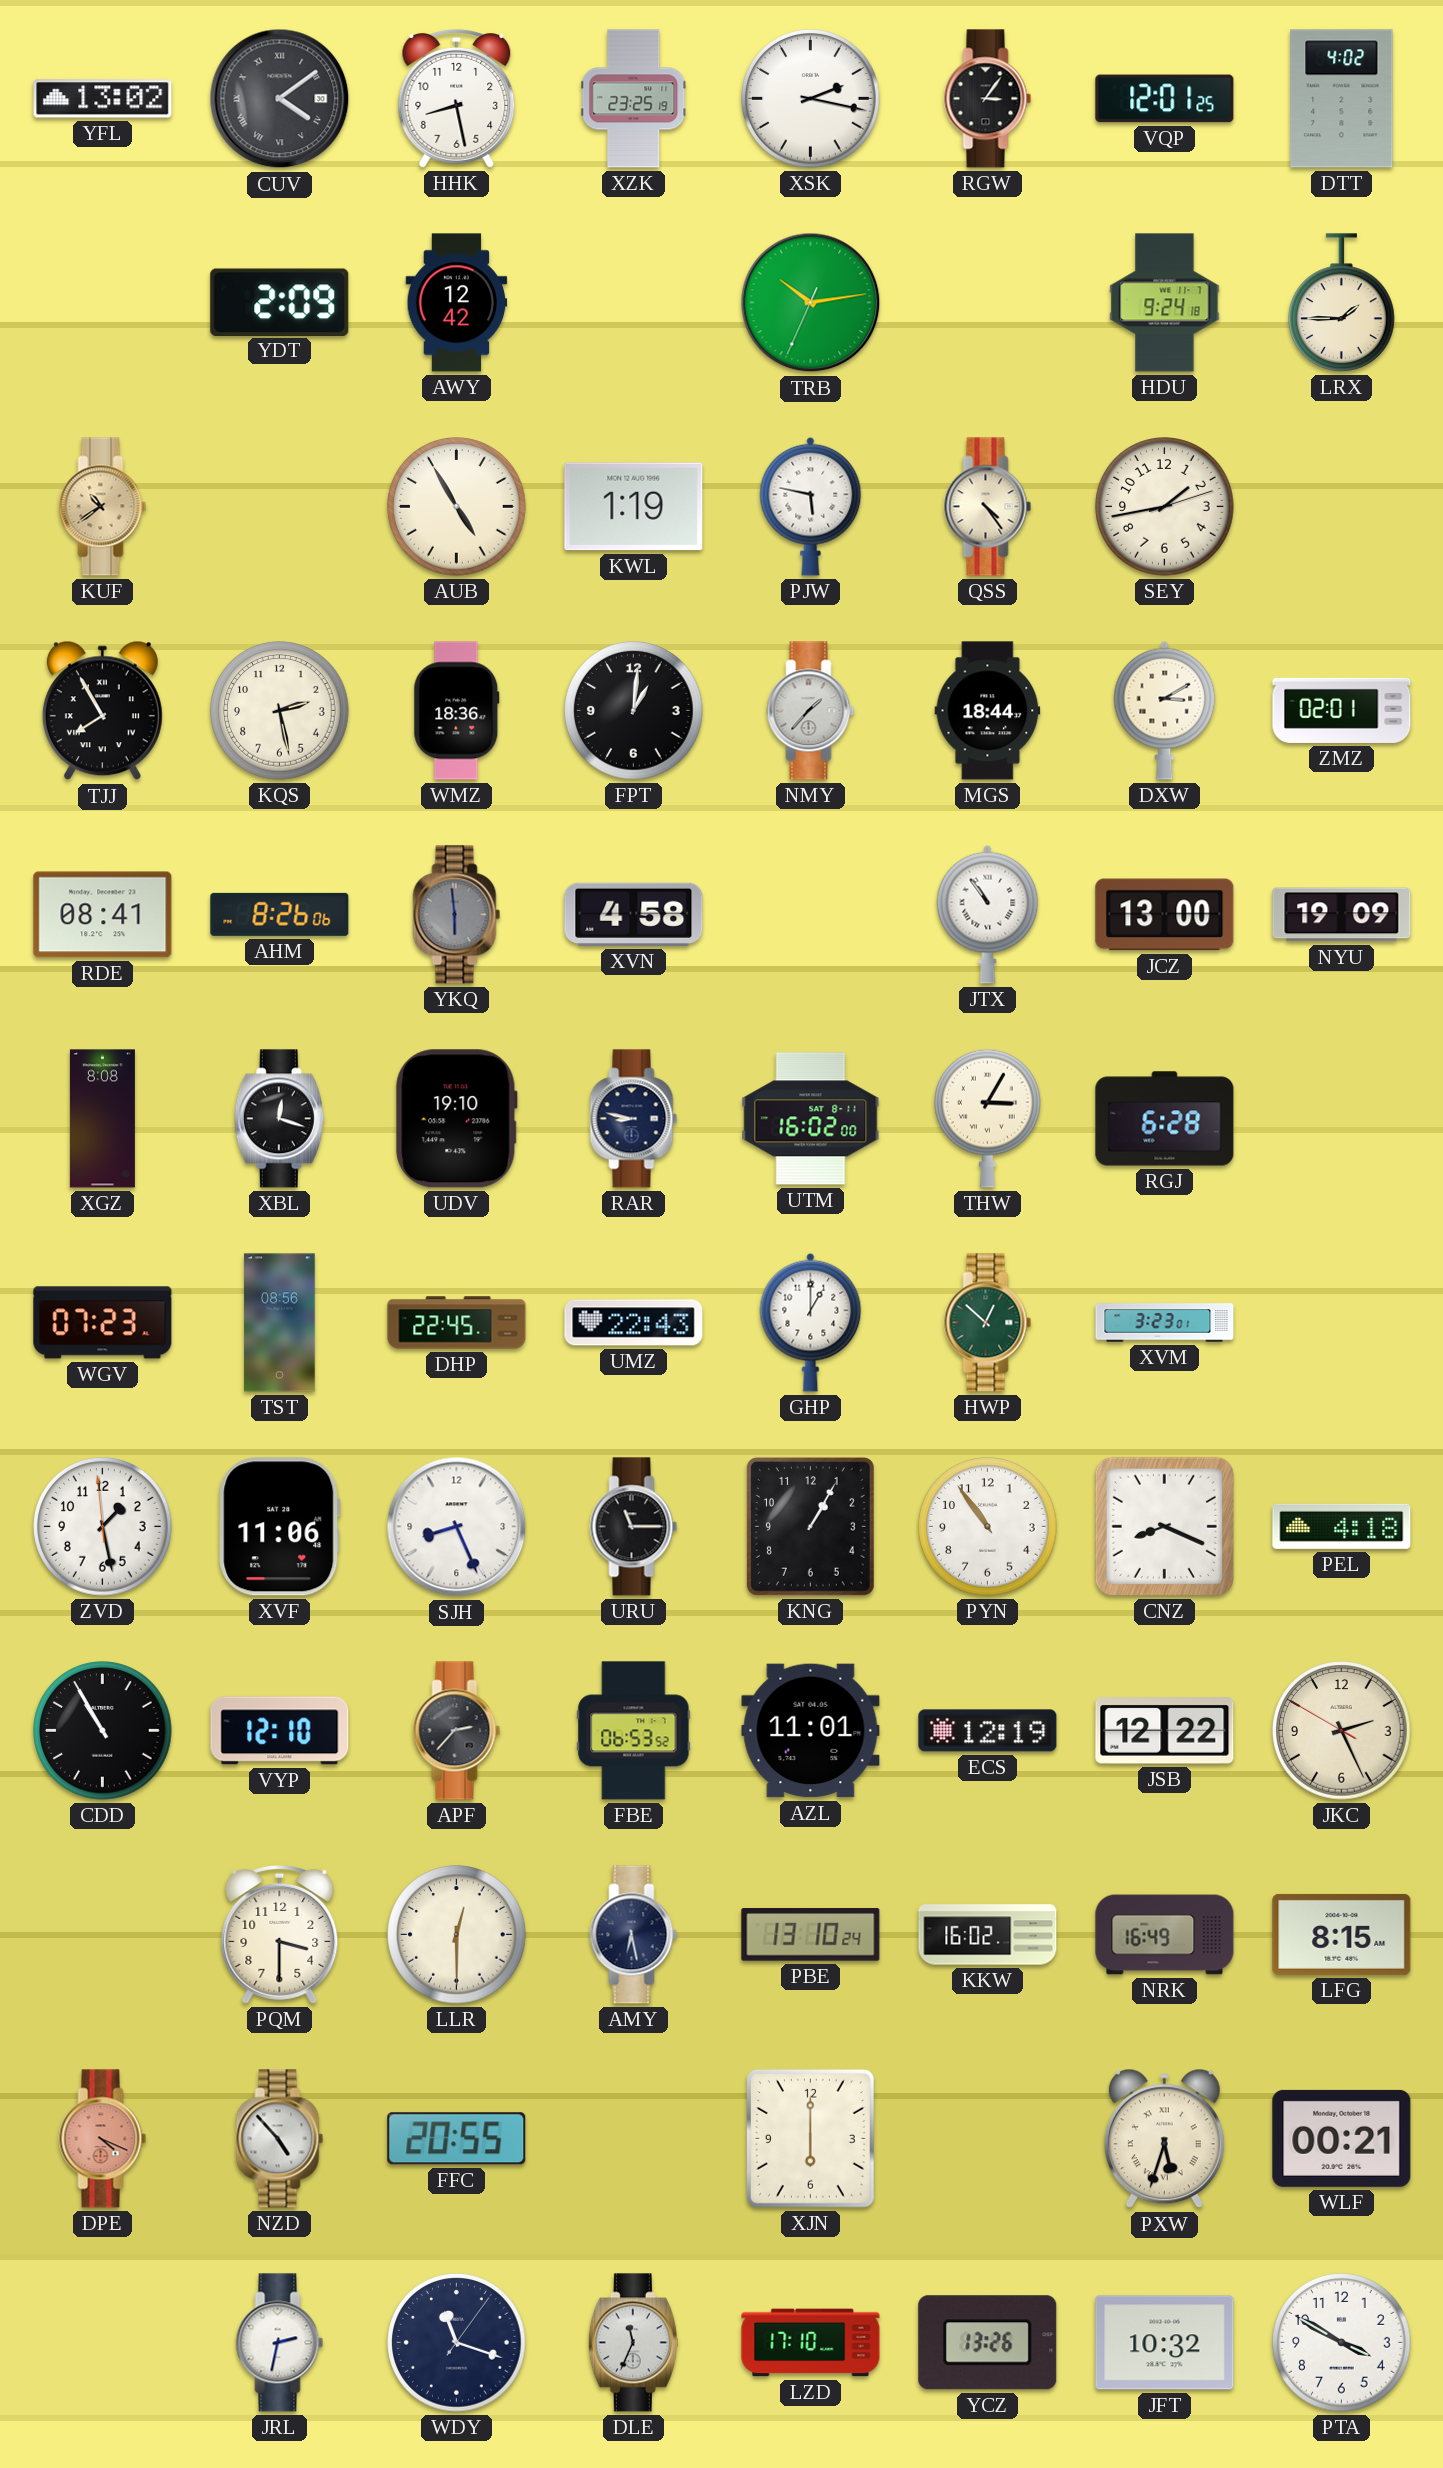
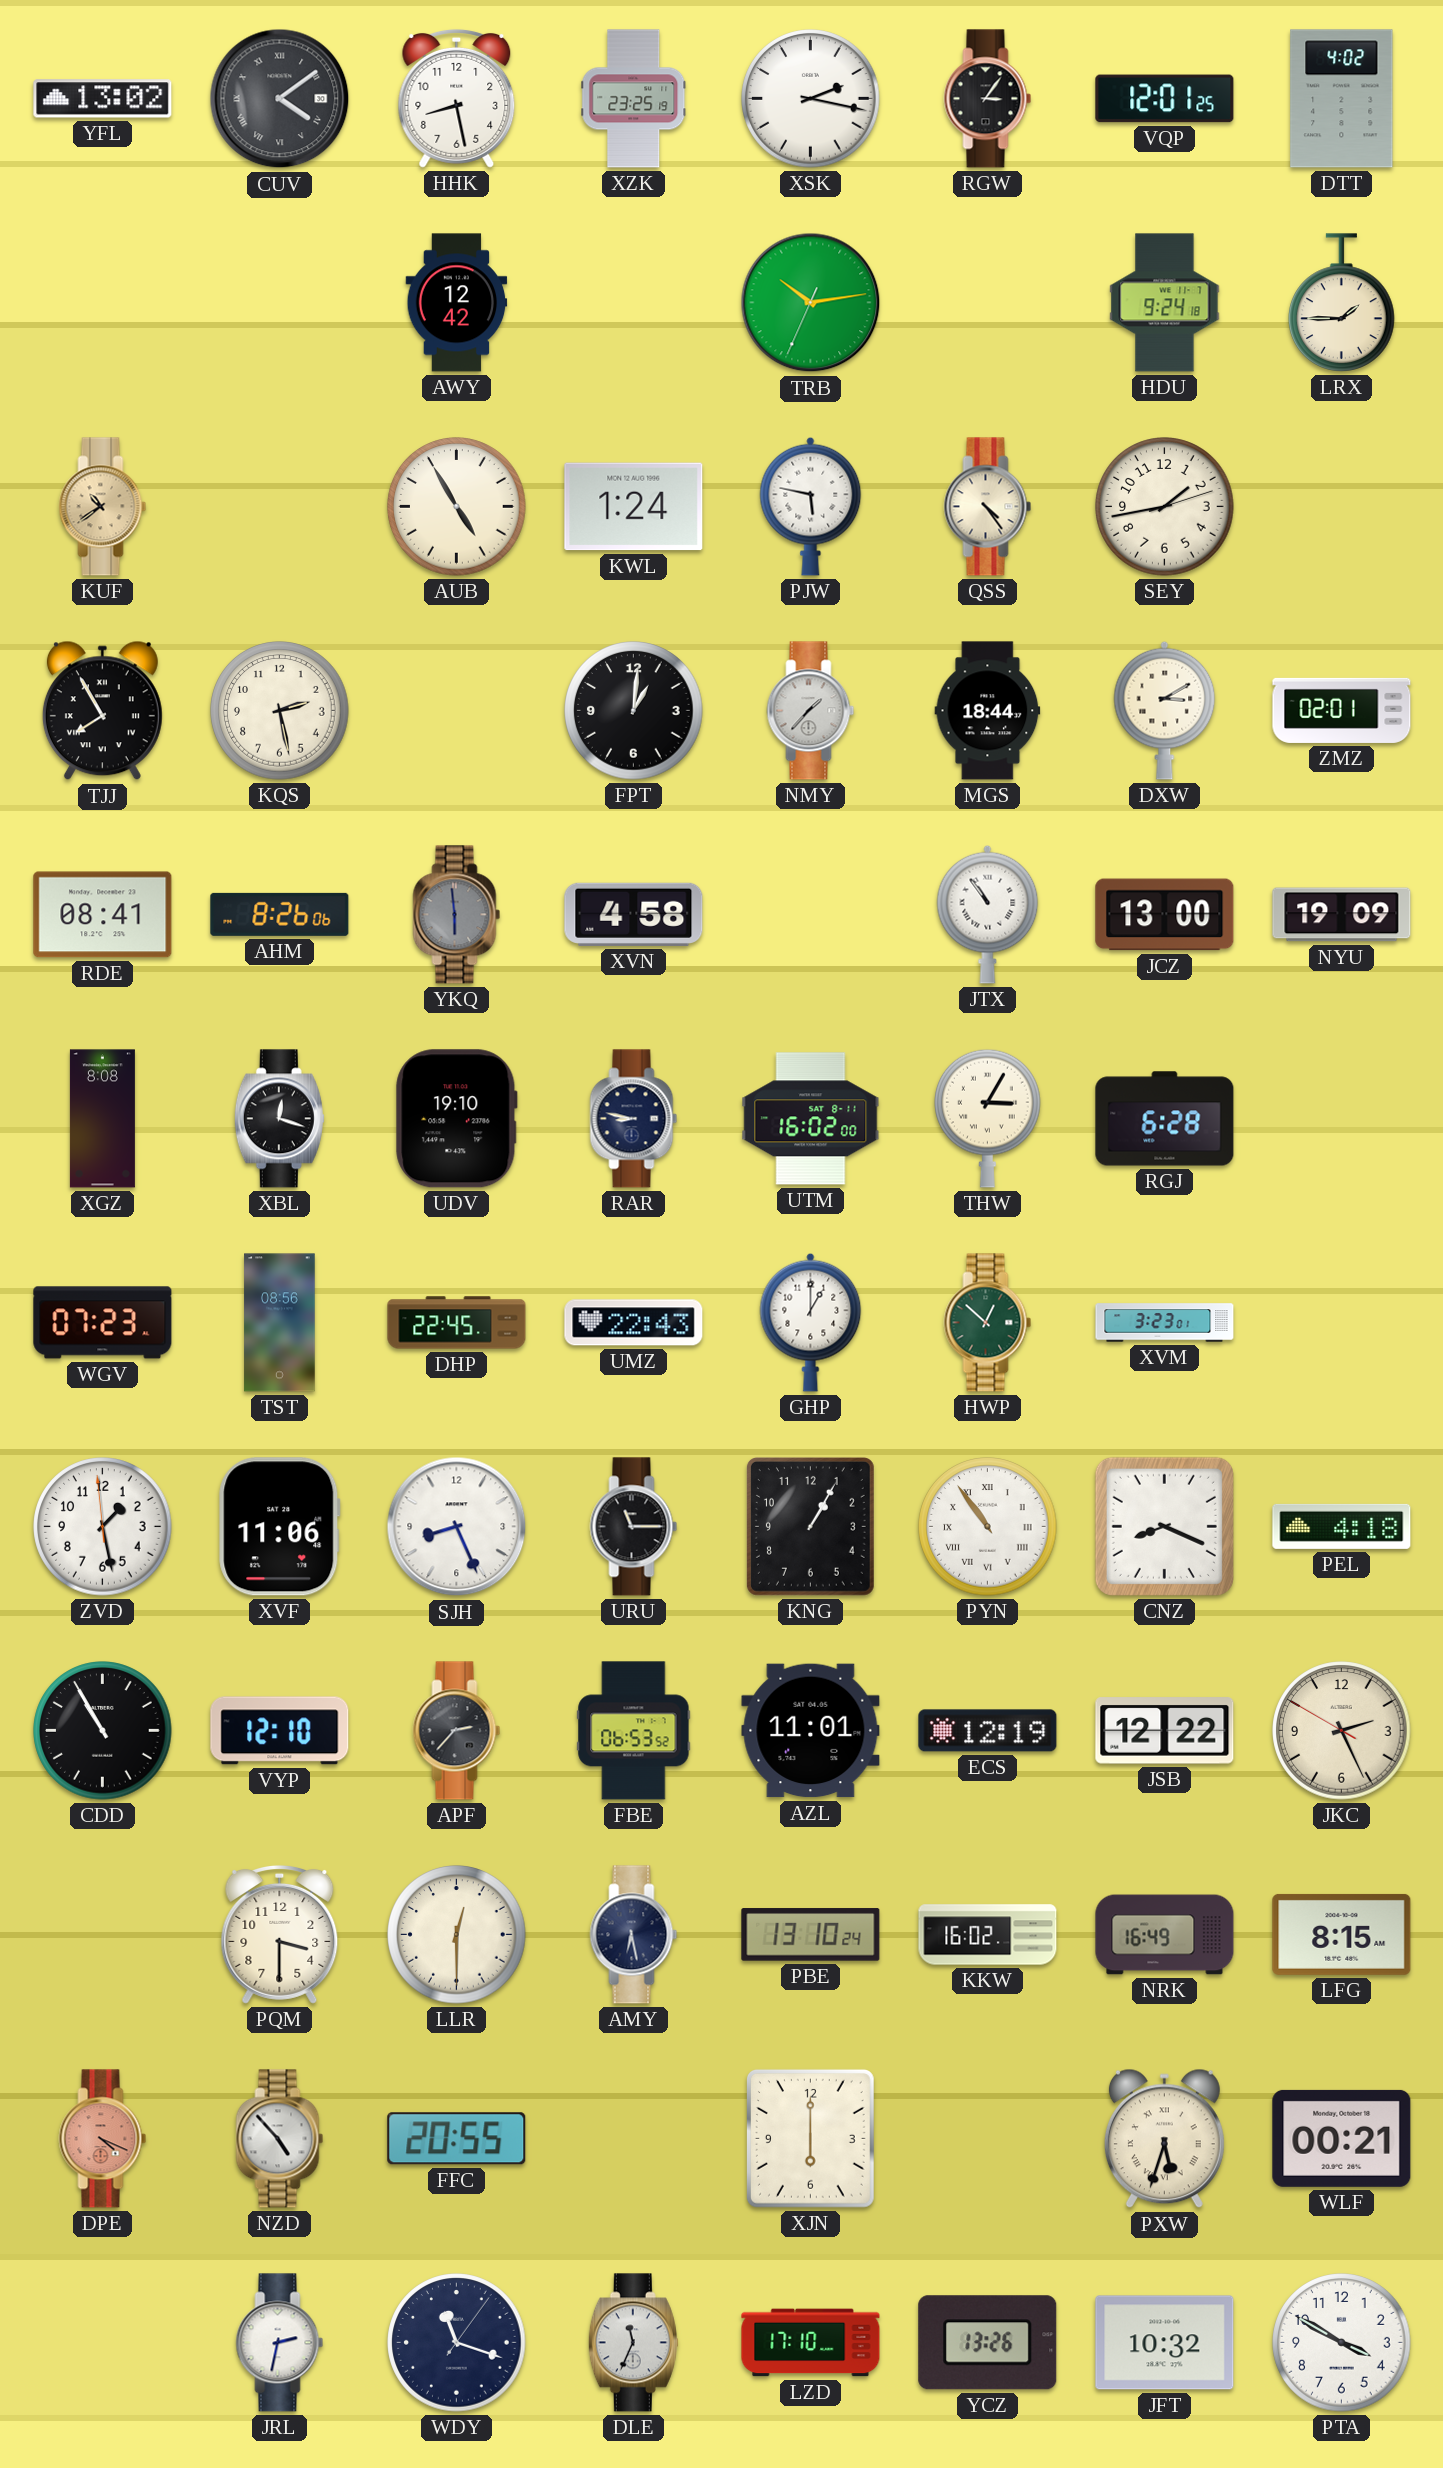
YDT: 2:09 -> none
KWL: 1:19 -> 1:24
WMZ: 18:36 -> none
PYN numerals: Arabic -> Roman
